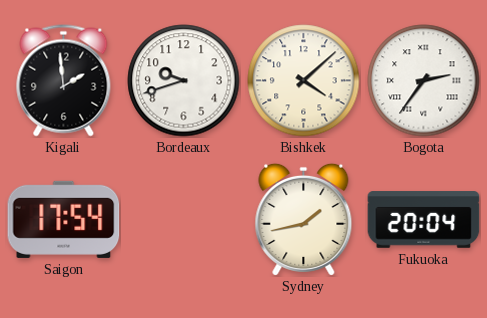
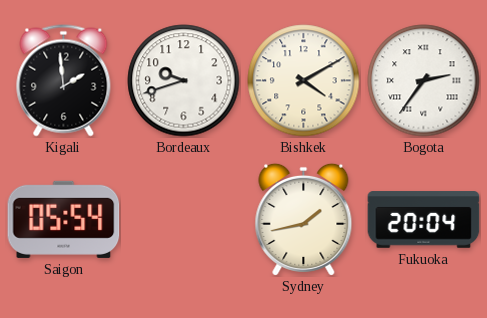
Bishkek: 4:08 -> 4:10
Saigon: 17:54 -> 05:54
